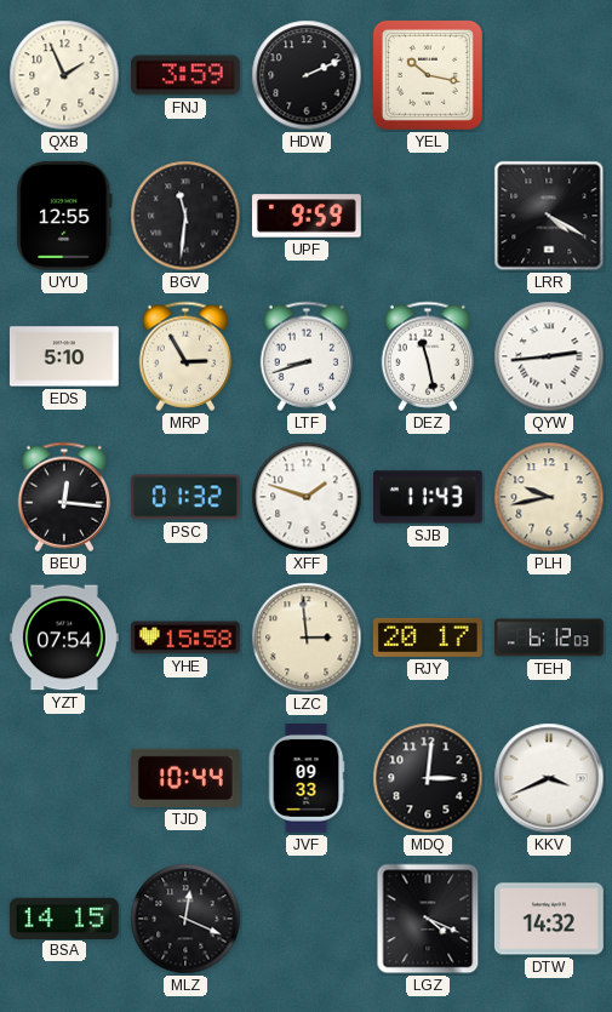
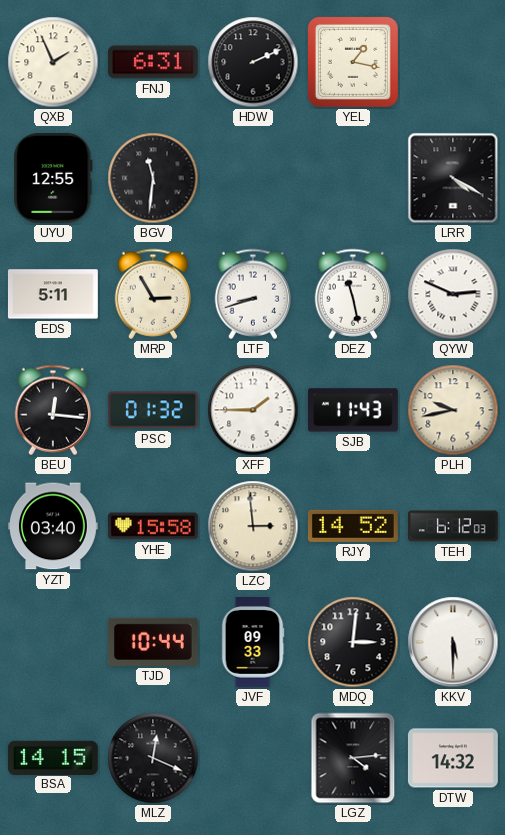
FNJ: 3:59 -> 6:31
YEL: 10:17 -> 1:17
UPF: 9:59 -> none
EDS: 5:10 -> 5:11
QYW: 2:44 -> 2:49
XFF: 1:48 -> 1:45
YZT: 07:54 -> 03:40
RJY: 20:17 -> 14:52
KKV: 3:41 -> 5:30
LGZ: 4:19 -> 4:14
